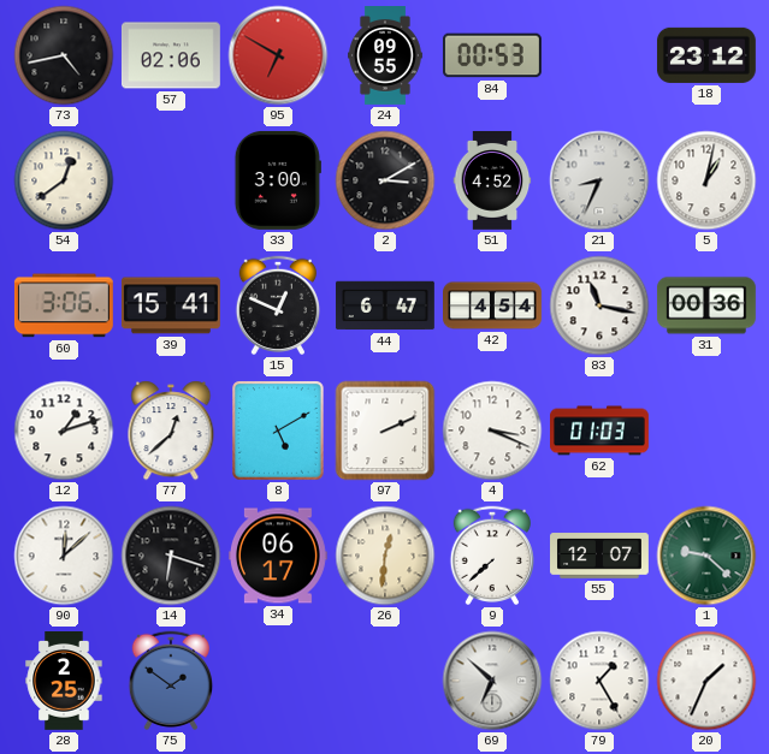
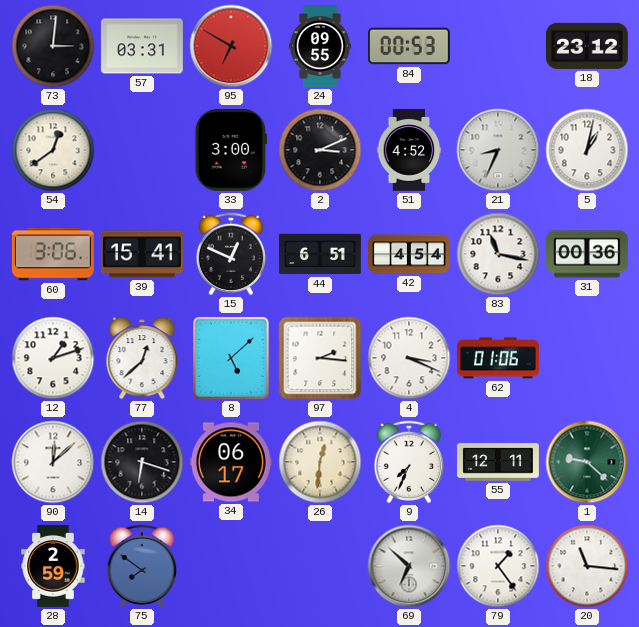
73: 4:43 -> 3:01
57: 02:06 -> 03:31
2: 3:10 -> 3:11
44: 6:47 -> 6:51
8: 5:10 -> 5:08
97: 2:11 -> 2:16
62: 01:03 -> 01:06
9: 7:38 -> 7:34
55: 12:07 -> 12:11
28: 2:25 -> 2:59
75: 1:51 -> 7:51
79: 1:25 -> 1:24
20: 1:34 -> 11:16
